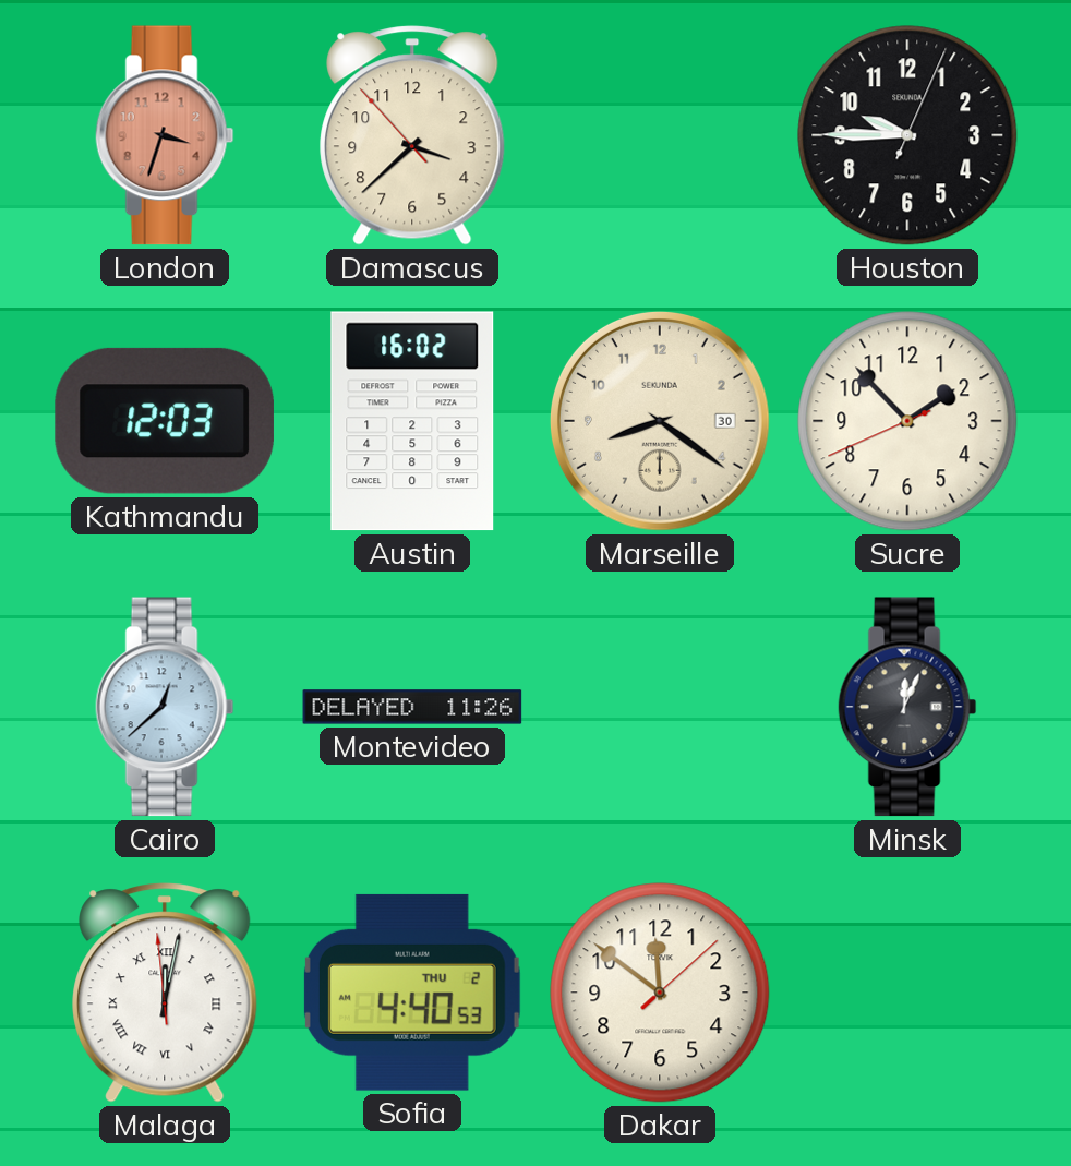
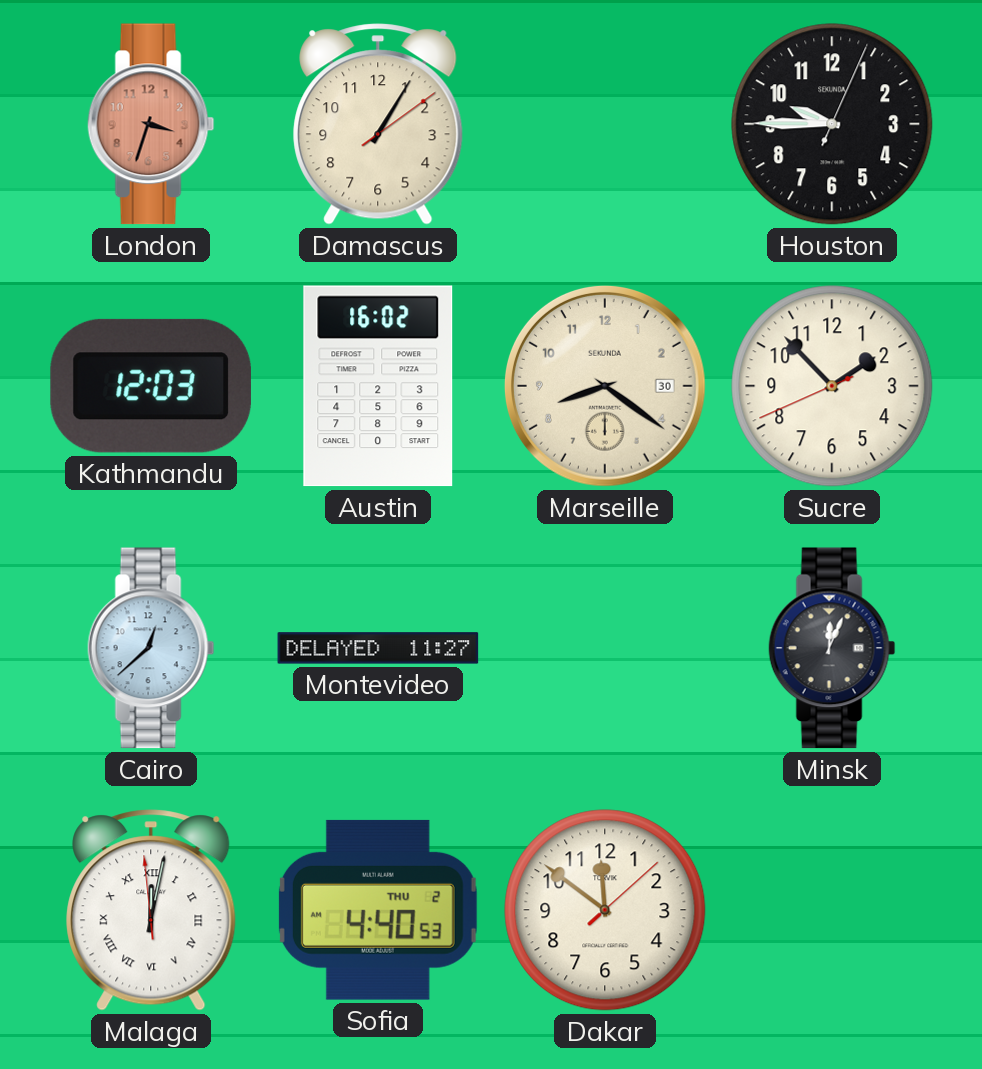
Damascus: 3:37 -> 1:05
Montevideo: 11:26 -> 11:27
